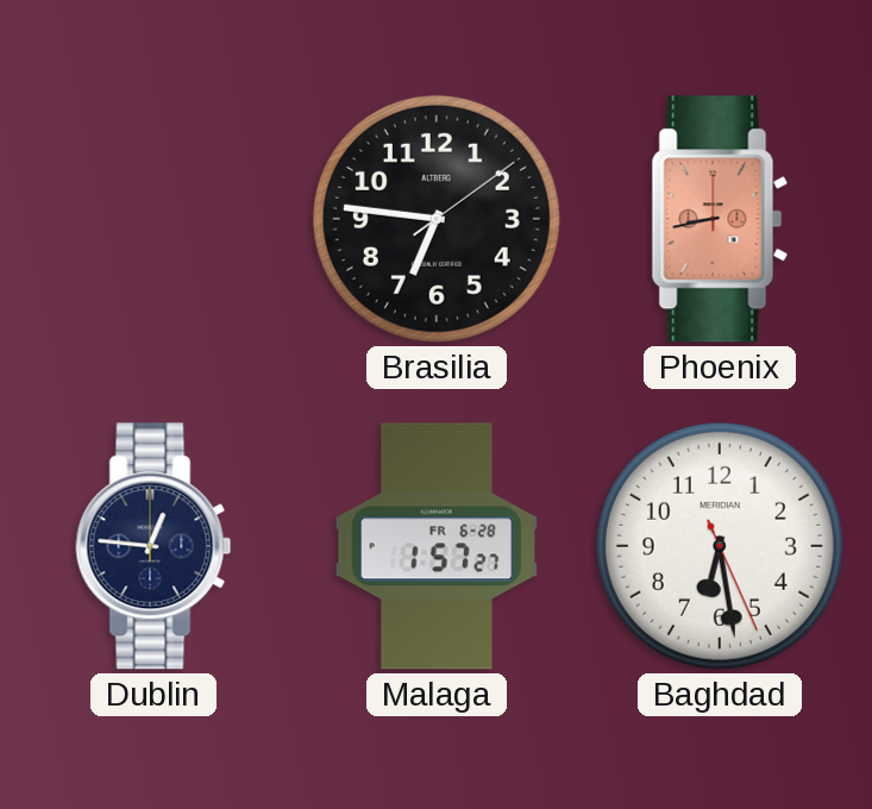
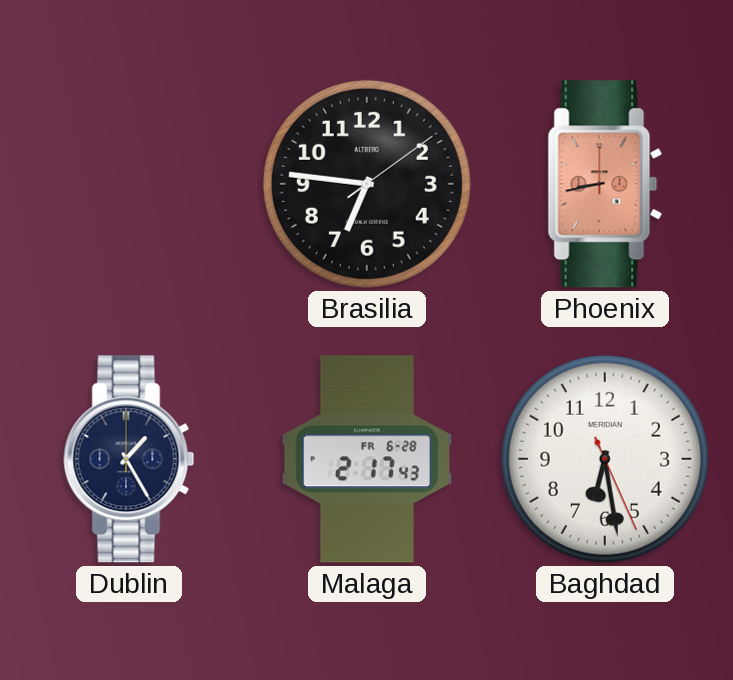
Dublin: 12:46 -> 1:25
Malaga: 1:57 -> 2:17
